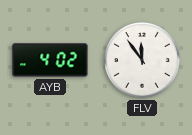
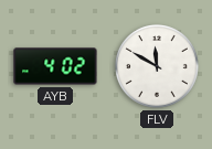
FLV: 11:54 -> 11:50
